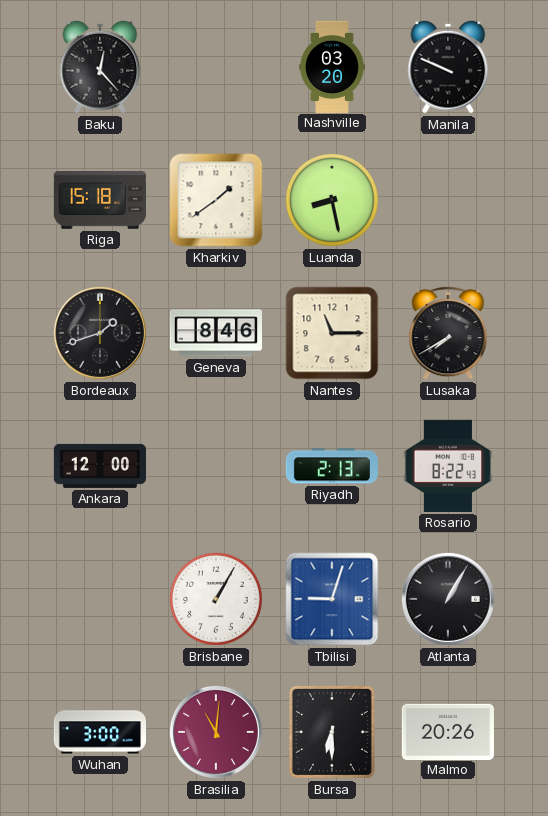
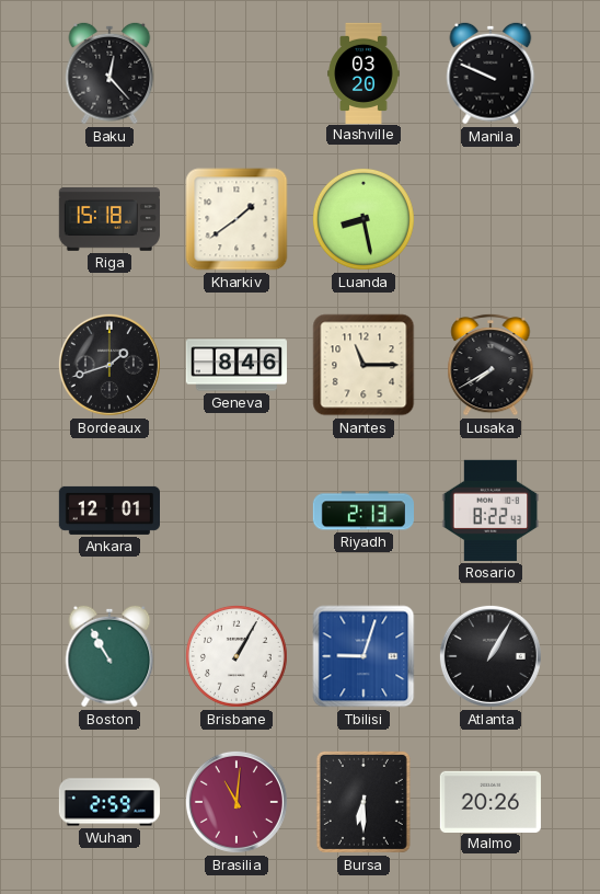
Ankara: 12:00 -> 12:01
Boston: none -> 10:55
Wuhan: 3:00 -> 2:59
